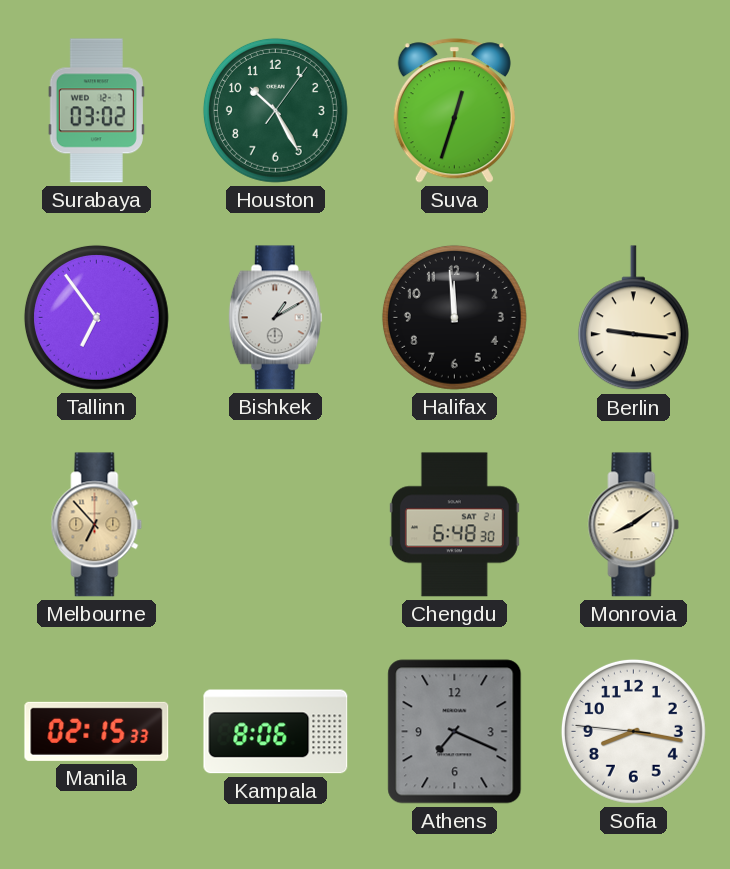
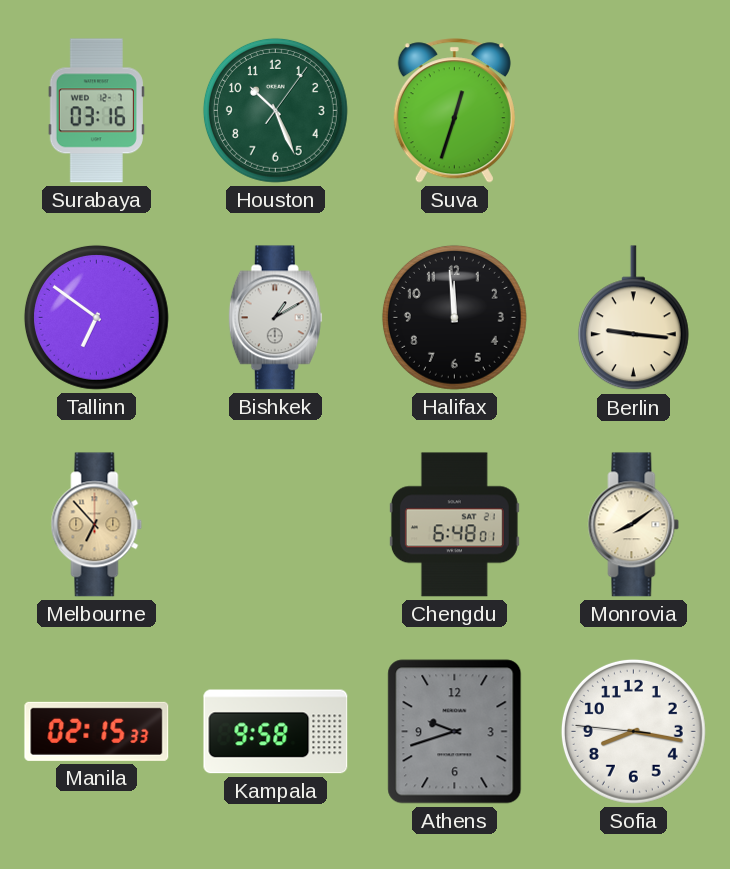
Surabaya: 03:02 -> 03:16
Houston: 10:25 -> 10:26
Tallinn: 6:54 -> 6:51
Chengdu: 6:48:30 -> 6:48:01
Kampala: 8:06 -> 9:58
Athens: 7:19 -> 9:42
